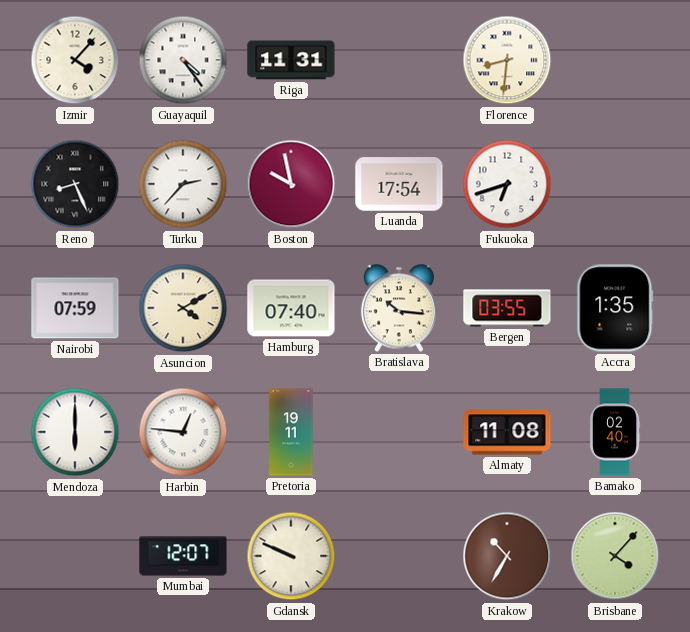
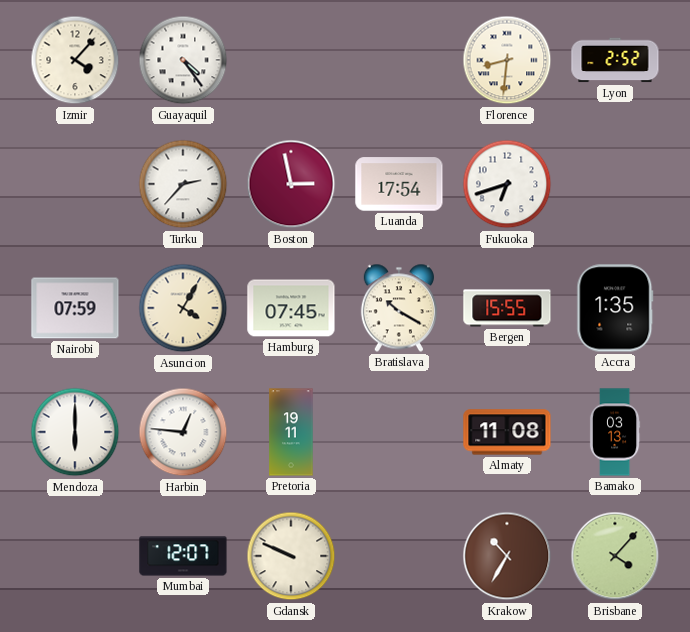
Riga: 11:31 -> none
Lyon: none -> 2:52
Reno: 8:26 -> none
Boston: 9:58 -> 2:58
Asuncion: 4:10 -> 4:05
Hamburg: 07:40 -> 07:45
Bratislava: 10:16 -> 10:20
Bergen: 03:55 -> 15:55
Bamako: 02:40 -> 03:13
